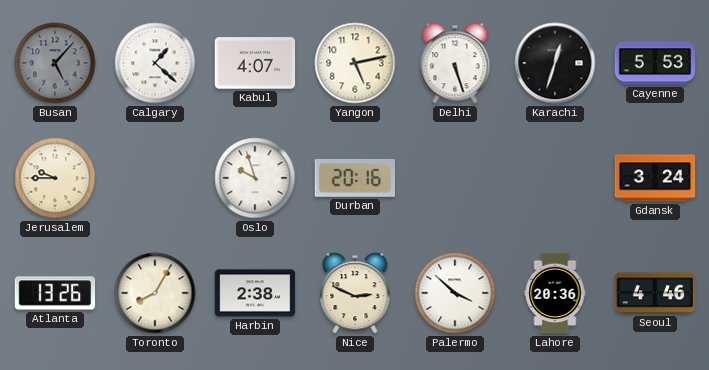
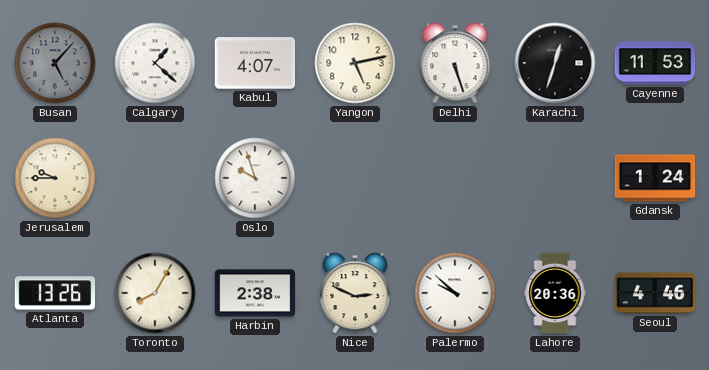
Cayenne: 5:53 -> 11:53
Durban: 20:16 -> none
Gdansk: 3:24 -> 1:24
Palermo: 3:52 -> 9:52
